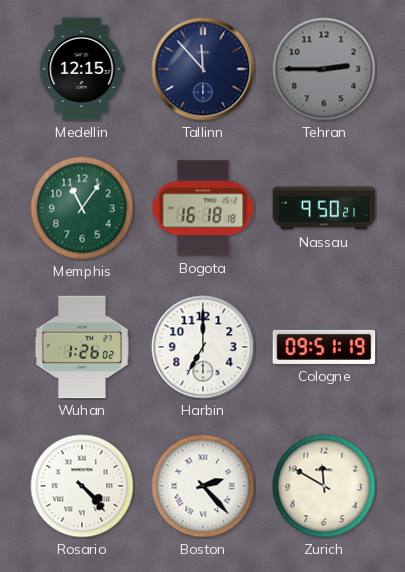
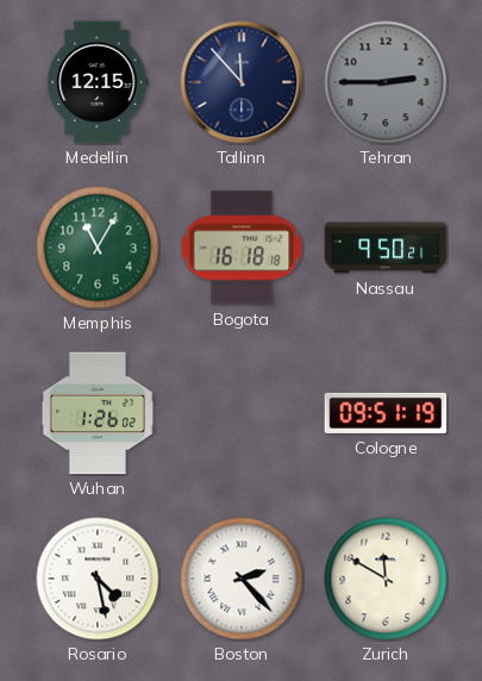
Memphis: 11:06 -> 11:05
Harbin: 7:00 -> none
Rosario: 4:23 -> 4:28
